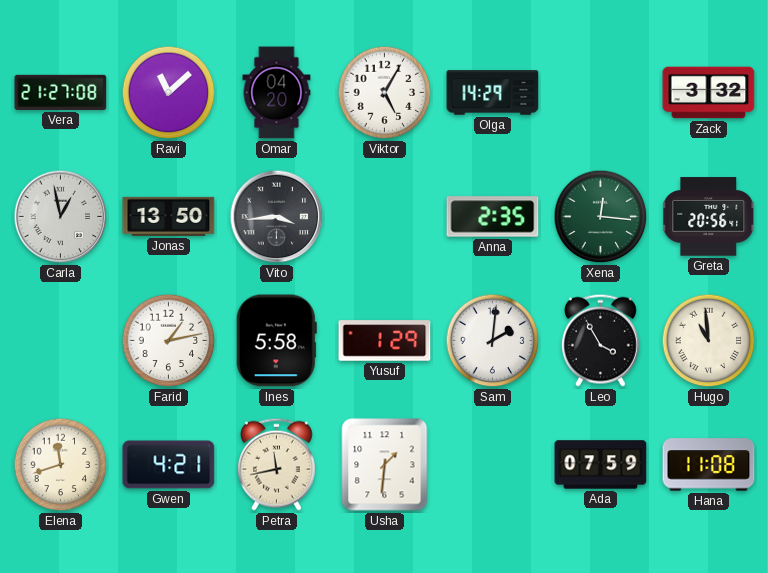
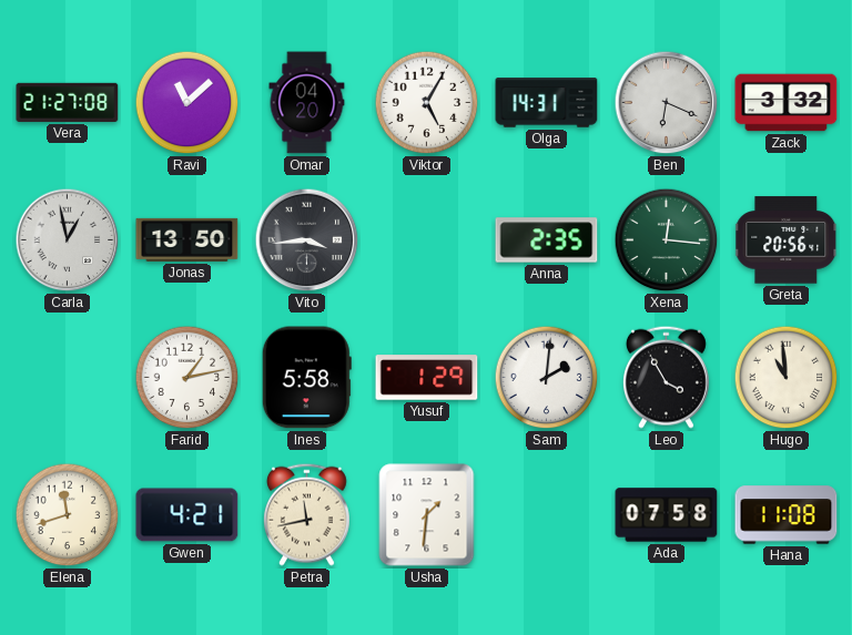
Olga: 14:29 -> 14:31
Ben: none -> 6:19
Ada: 07:59 -> 07:58
